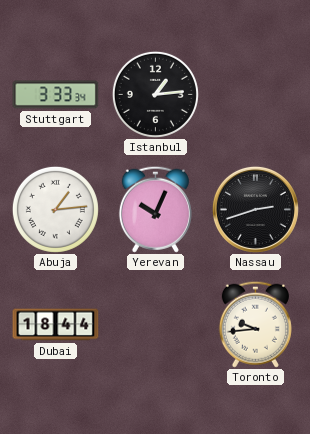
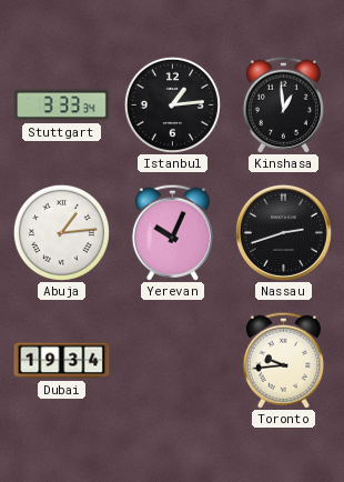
Kinshasa: none -> 12:59
Dubai: 18:44 -> 19:34
